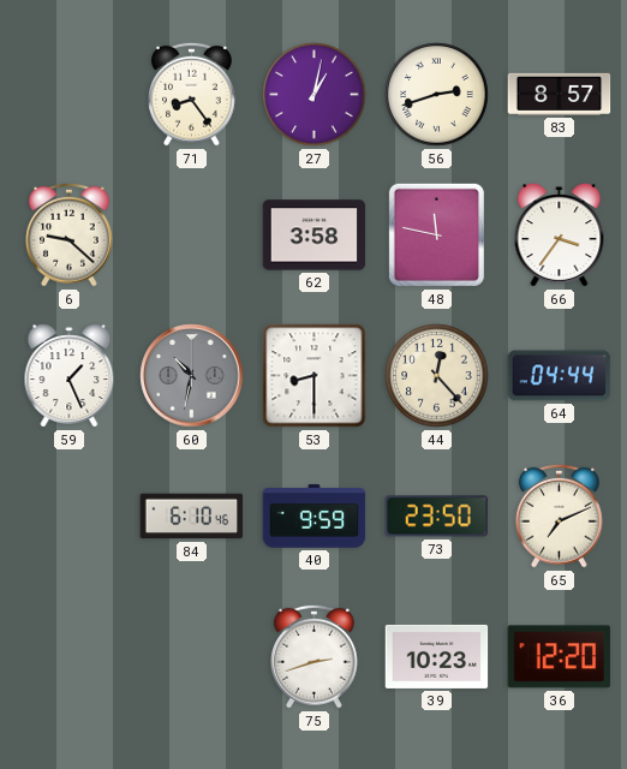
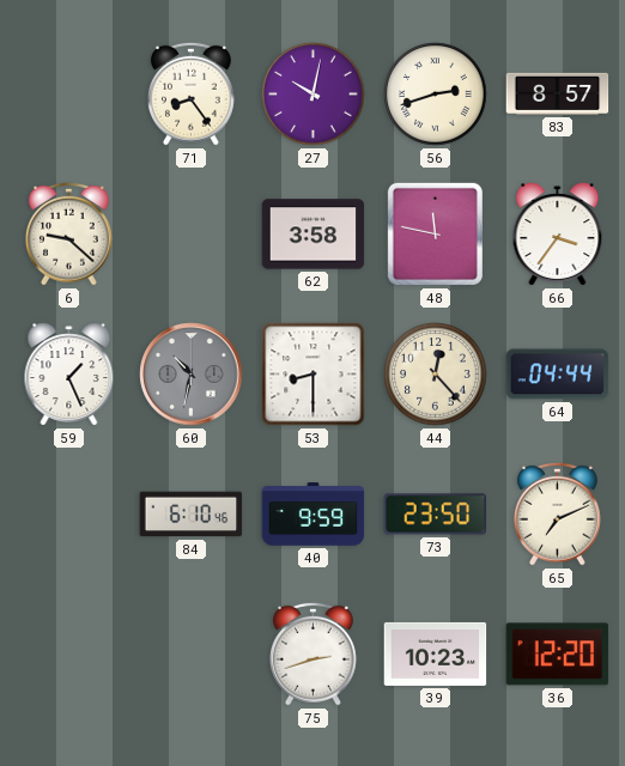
27: 1:02 -> 10:02
